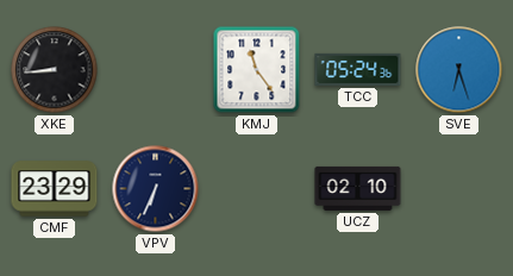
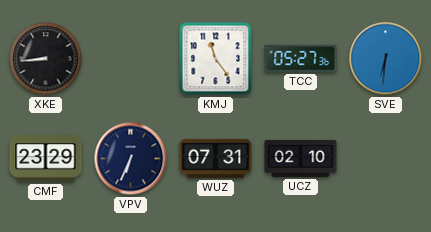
TCC: 05:24 -> 05:27
SVE: 6:27 -> 6:31
WUZ: none -> 07:31
